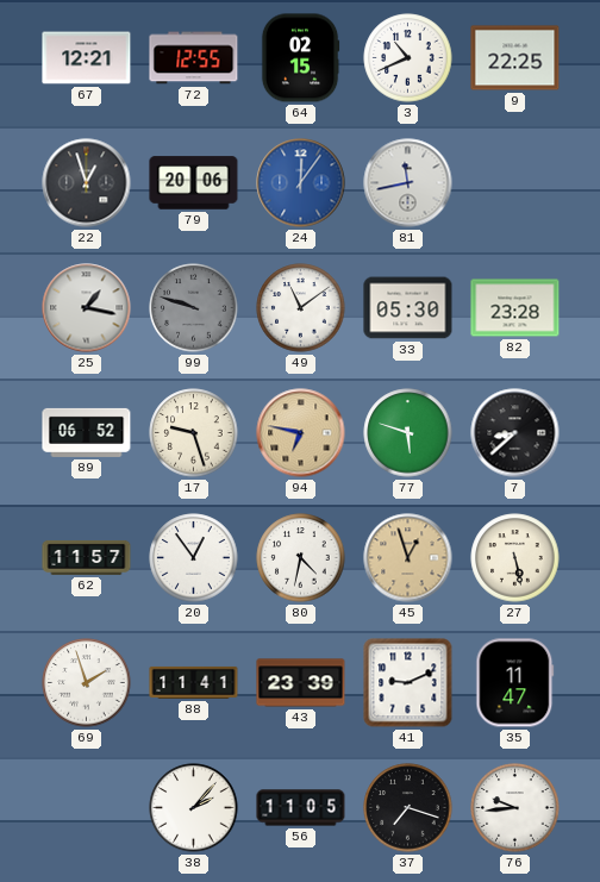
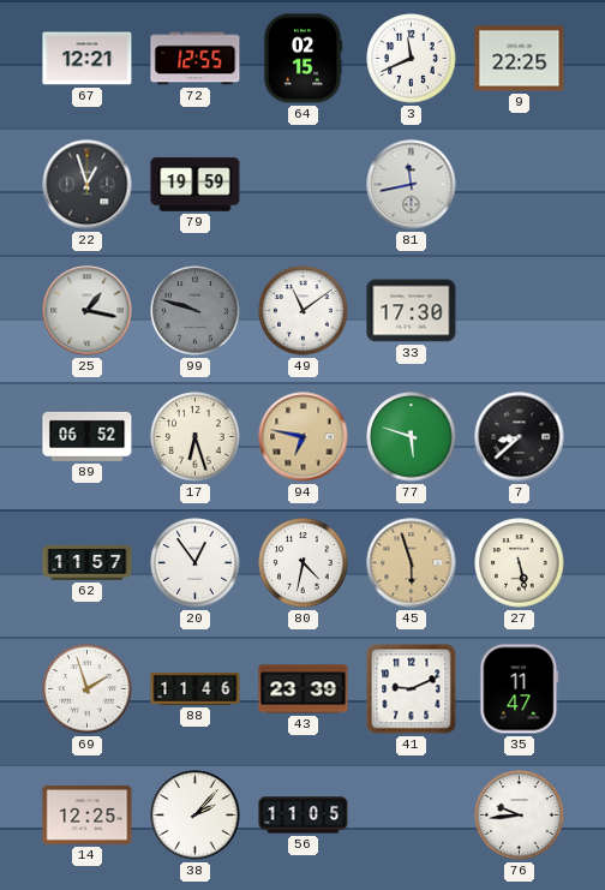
3: 10:41 -> 11:41
79: 20:06 -> 19:59
24: 12:06 -> none
33: 05:30 -> 17:30
82: 23:28 -> none
17: 9:27 -> 6:27
45: 12:57 -> 5:57
88: 11:41 -> 11:46
14: none -> 12:25
37: 7:18 -> none
